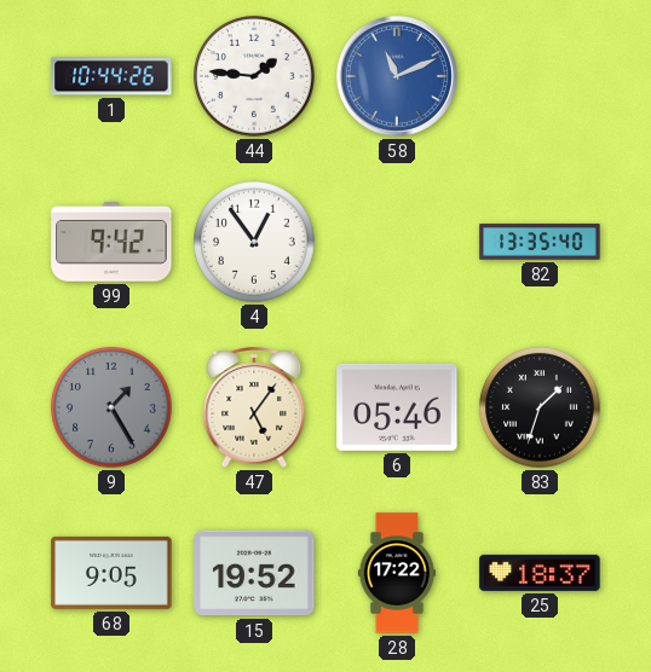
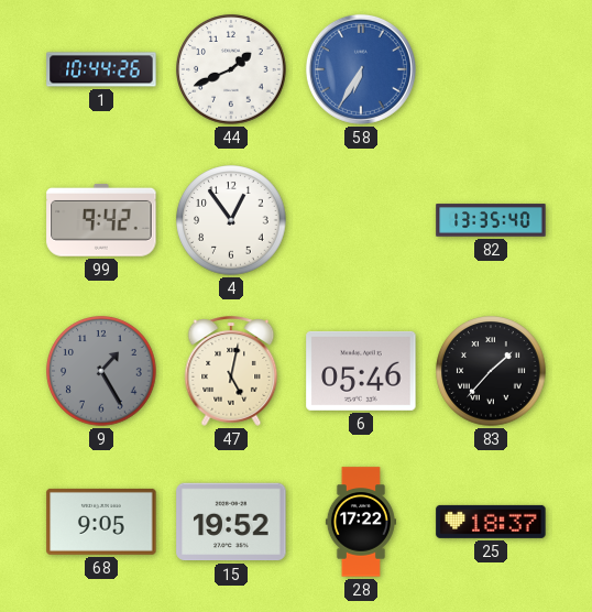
44: 1:46 -> 1:41
58: 11:11 -> 6:35
47: 5:06 -> 5:02
83: 1:33 -> 1:37
